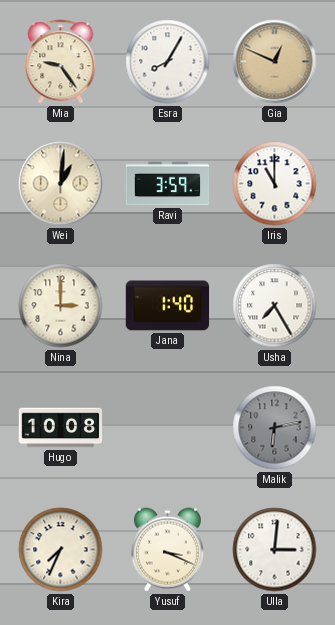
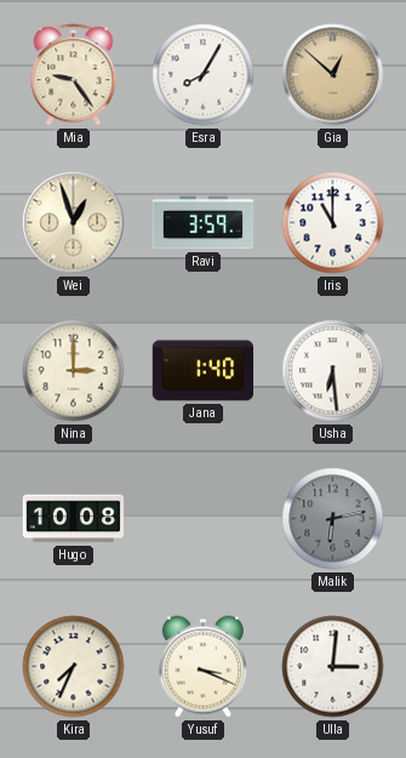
Gia: 12:49 -> 12:52
Wei: 1:01 -> 12:57
Usha: 7:25 -> 6:29
